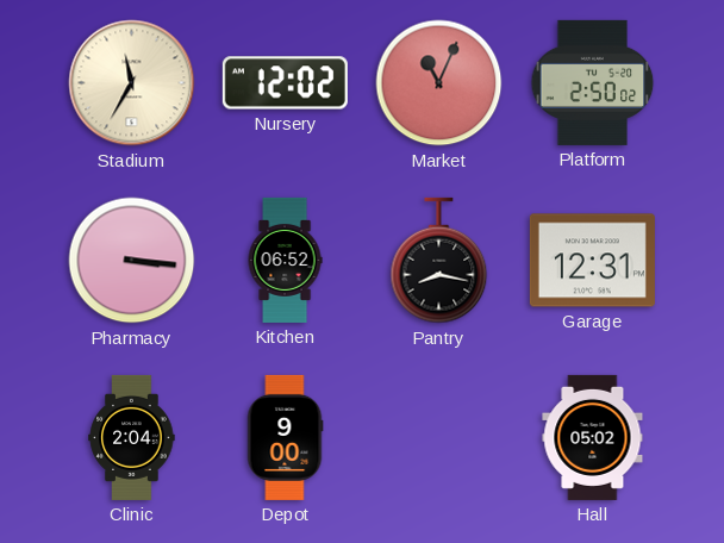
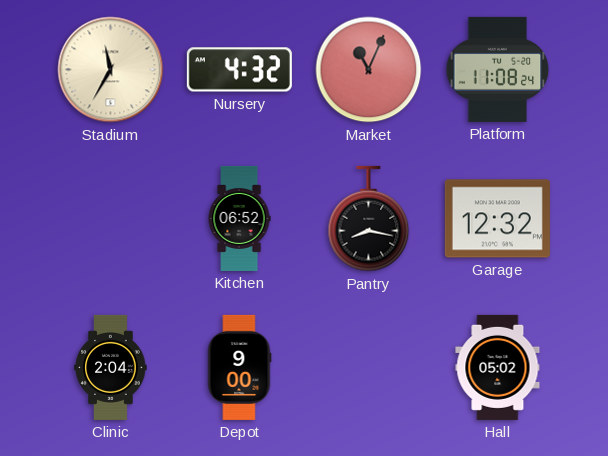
Nursery: 12:02 -> 4:32
Platform: 2:50 -> 11:08
Pharmacy: 3:16 -> none
Garage: 12:31 -> 12:32
